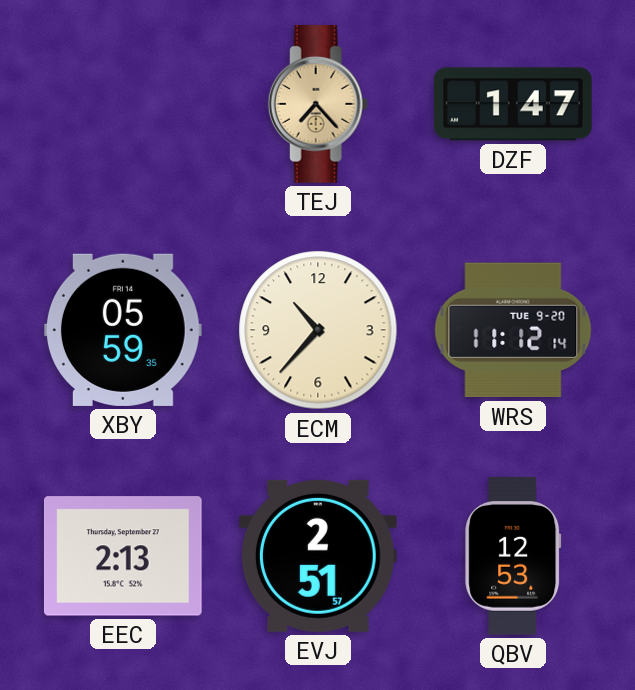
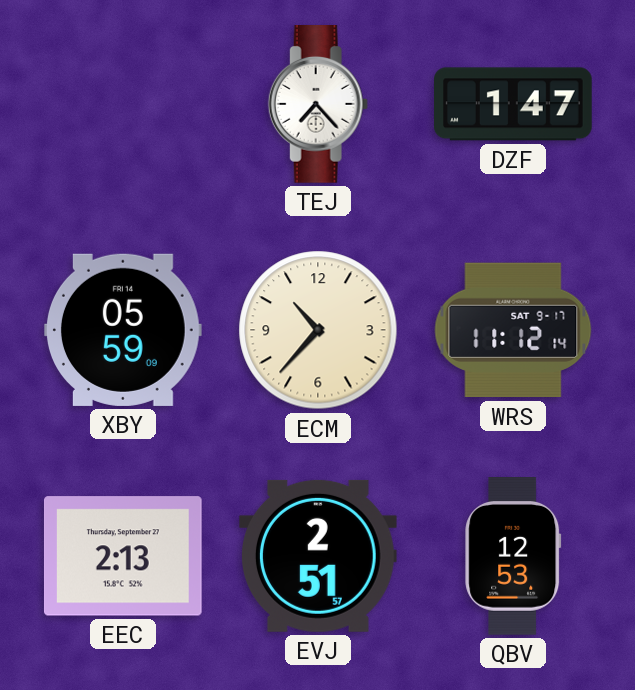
TEJ dial: champagne -> white
XBY: 05:59:35 -> 05:59:09
WRS date: TUE 9-20 -> SAT 9-17
